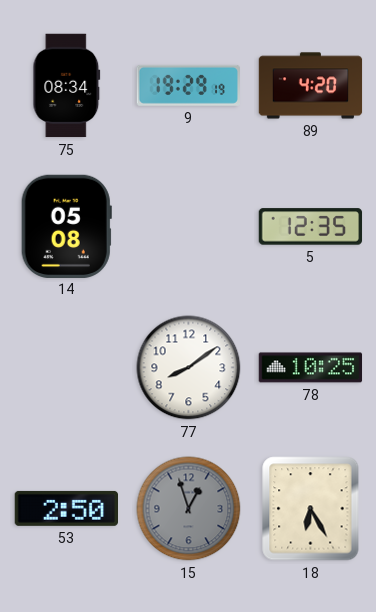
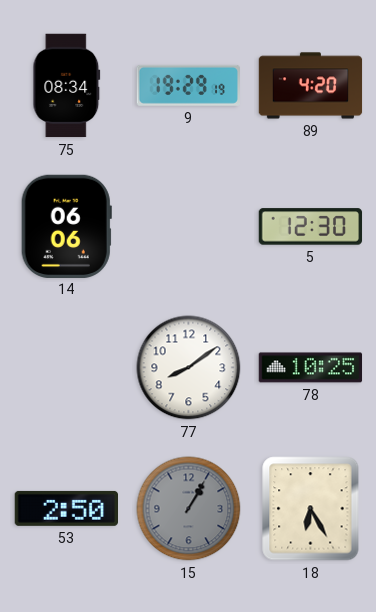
14: 05:08 -> 06:06
5: 12:35 -> 12:30
15: 12:57 -> 1:05
